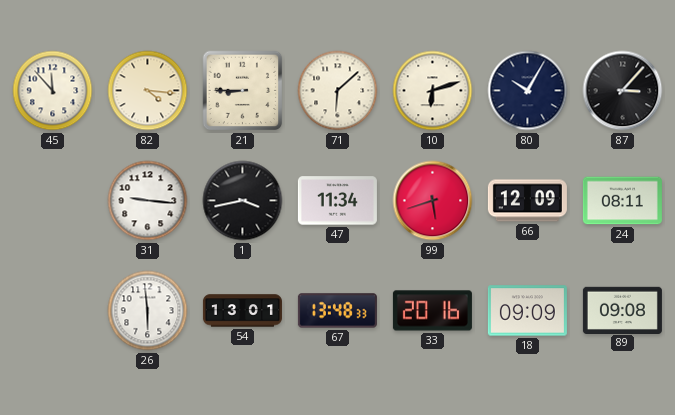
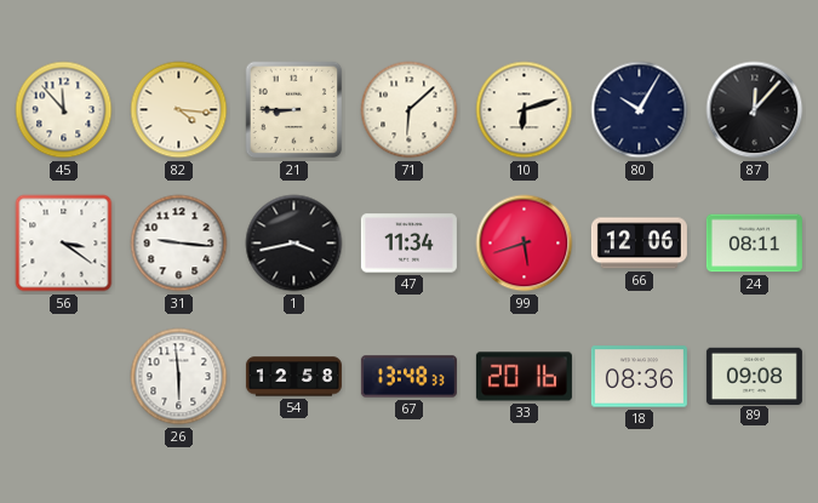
87: 3:07 -> 12:07
56: none -> 3:21
66: 12:09 -> 12:06
54: 13:01 -> 12:58
18: 09:09 -> 08:36
